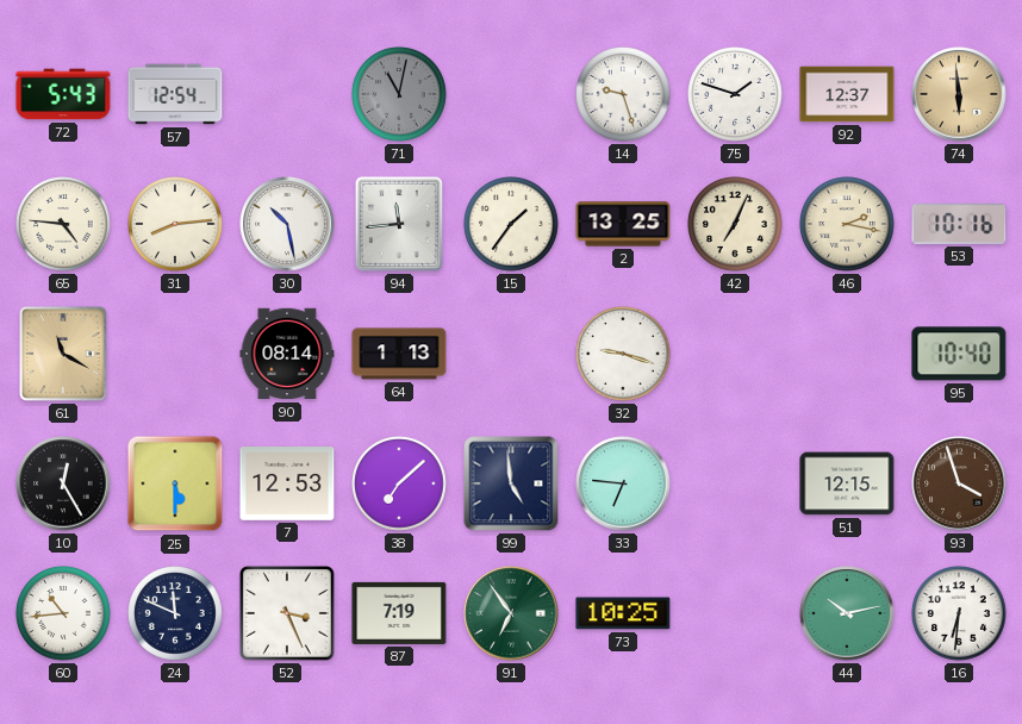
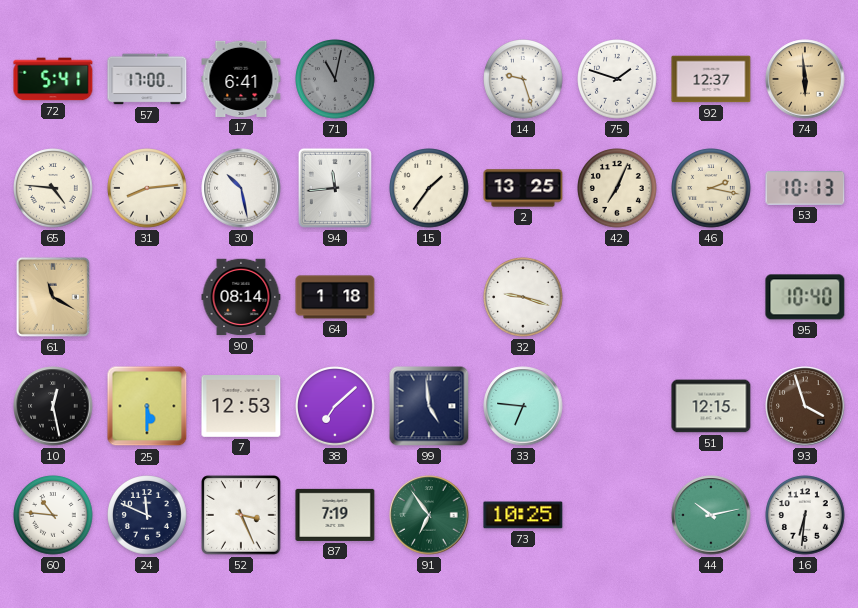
72: 5:43 -> 5:41
57: 12:54 -> 17:00
17: none -> 6:41
53: 10:16 -> 10:13
64: 1:13 -> 1:18
10: 12:25 -> 12:28
60: 10:44 -> 10:46
